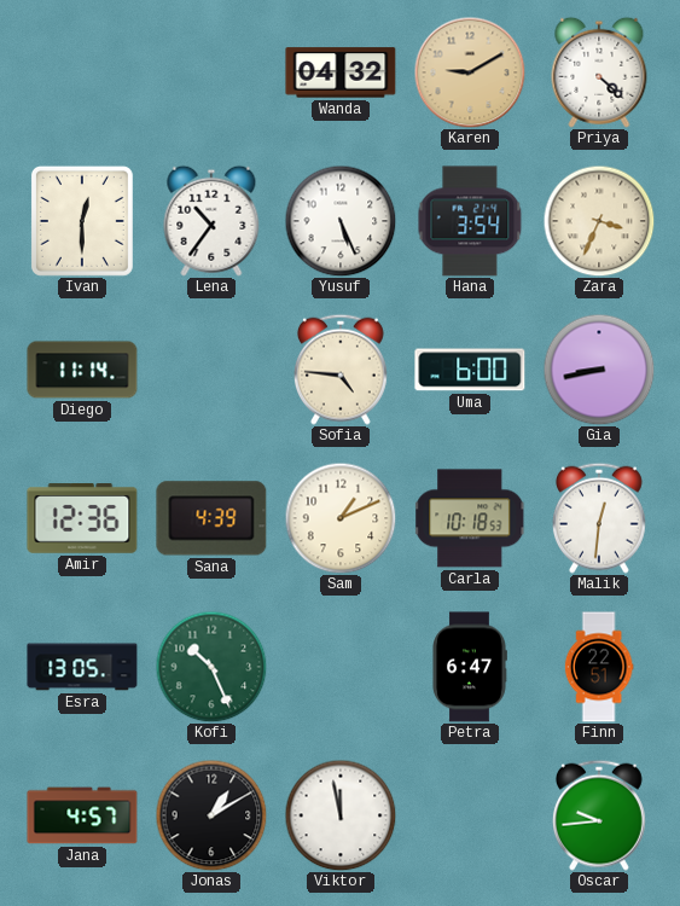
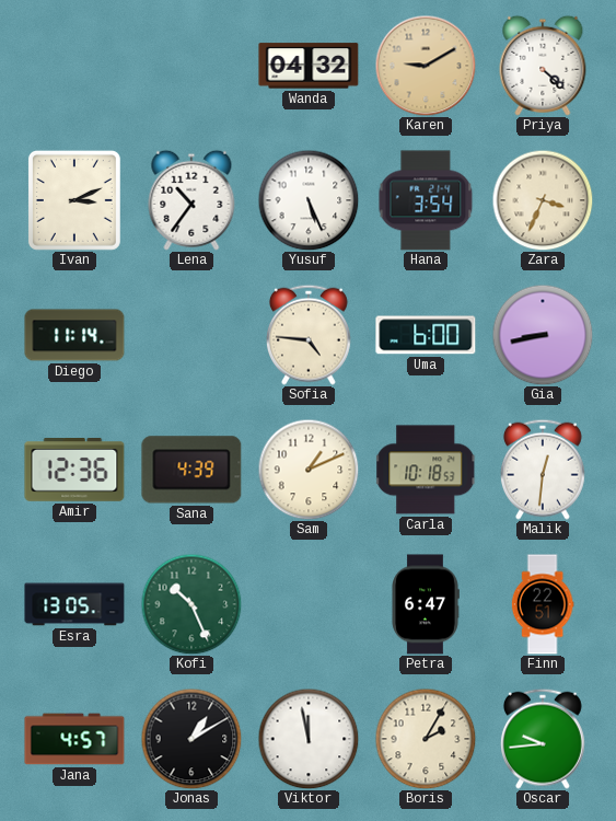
Ivan: 12:30 -> 3:11
Boris: none -> 2:05
